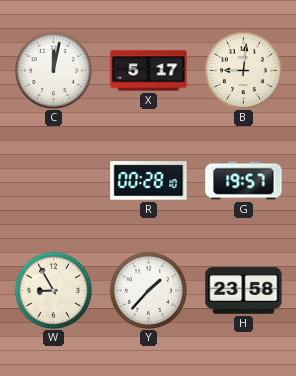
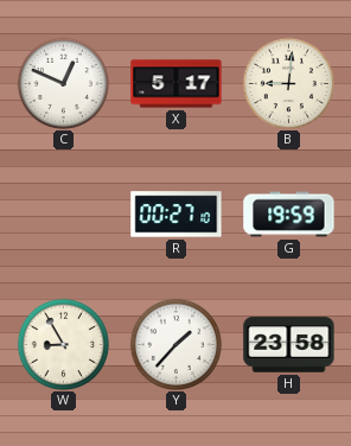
C: 12:02 -> 12:49
R: 00:28 -> 00:27
G: 19:57 -> 19:59
